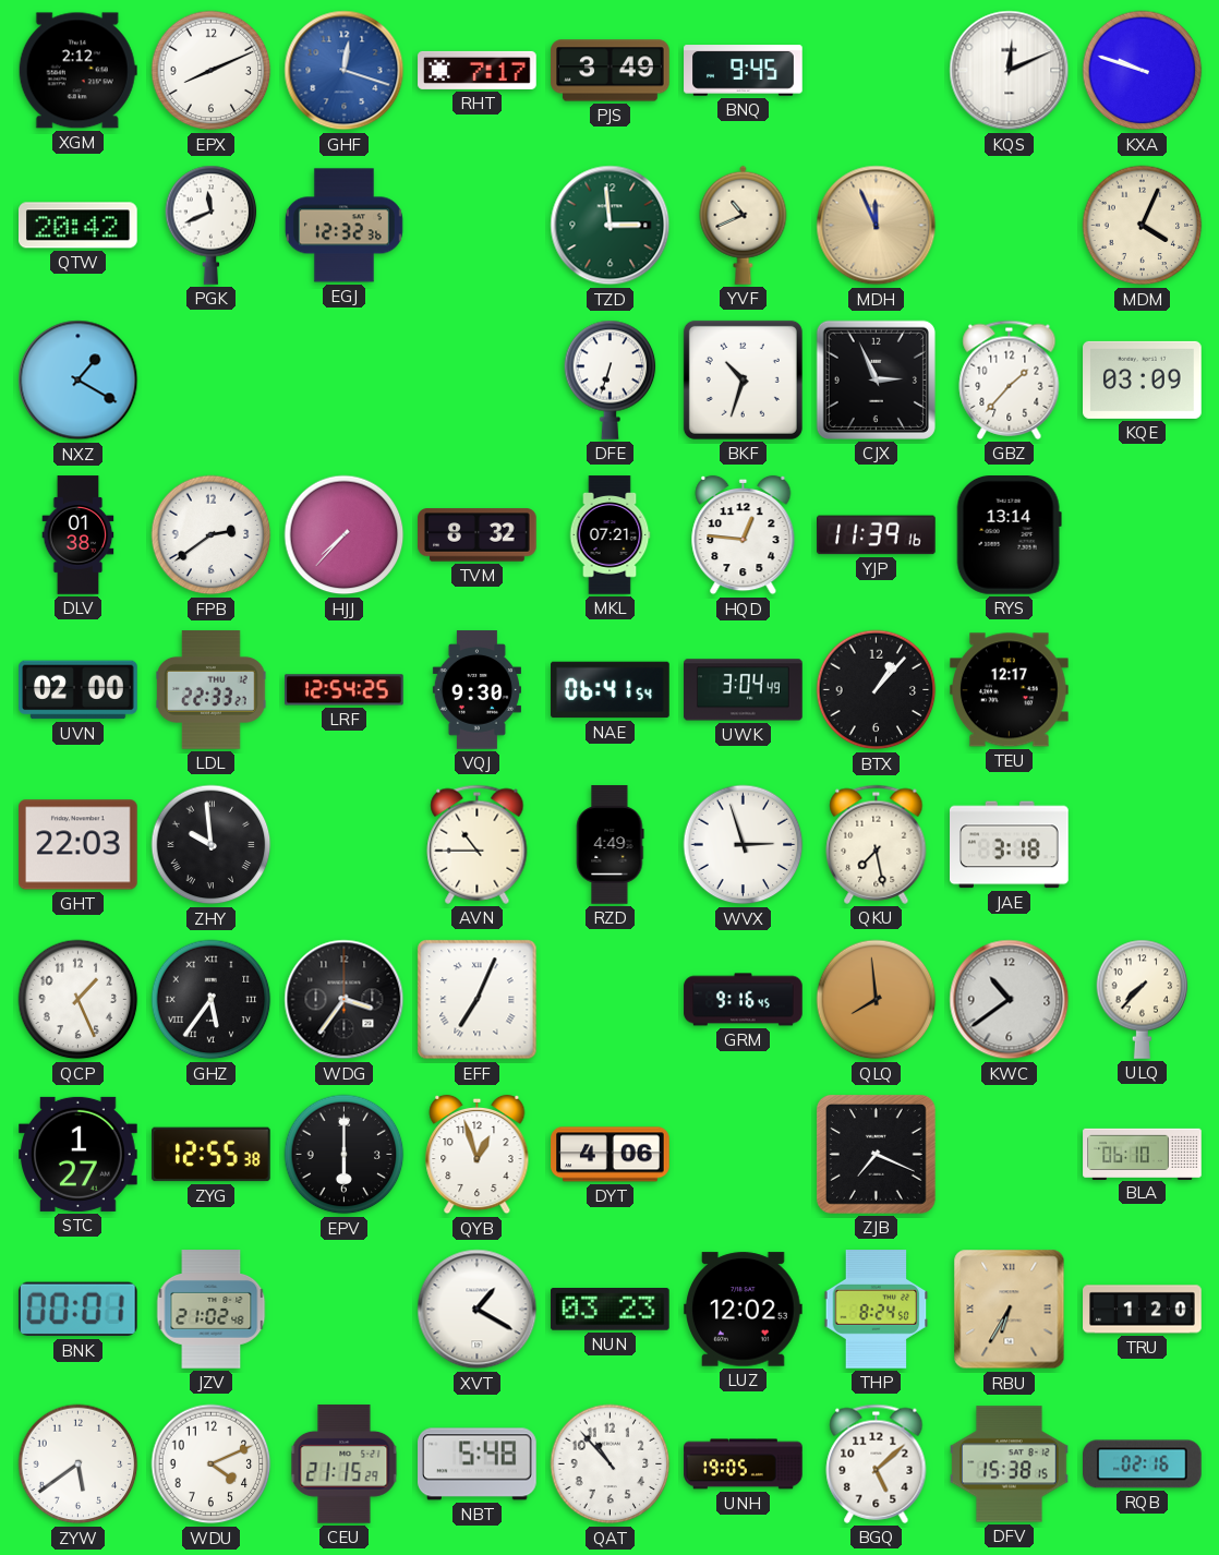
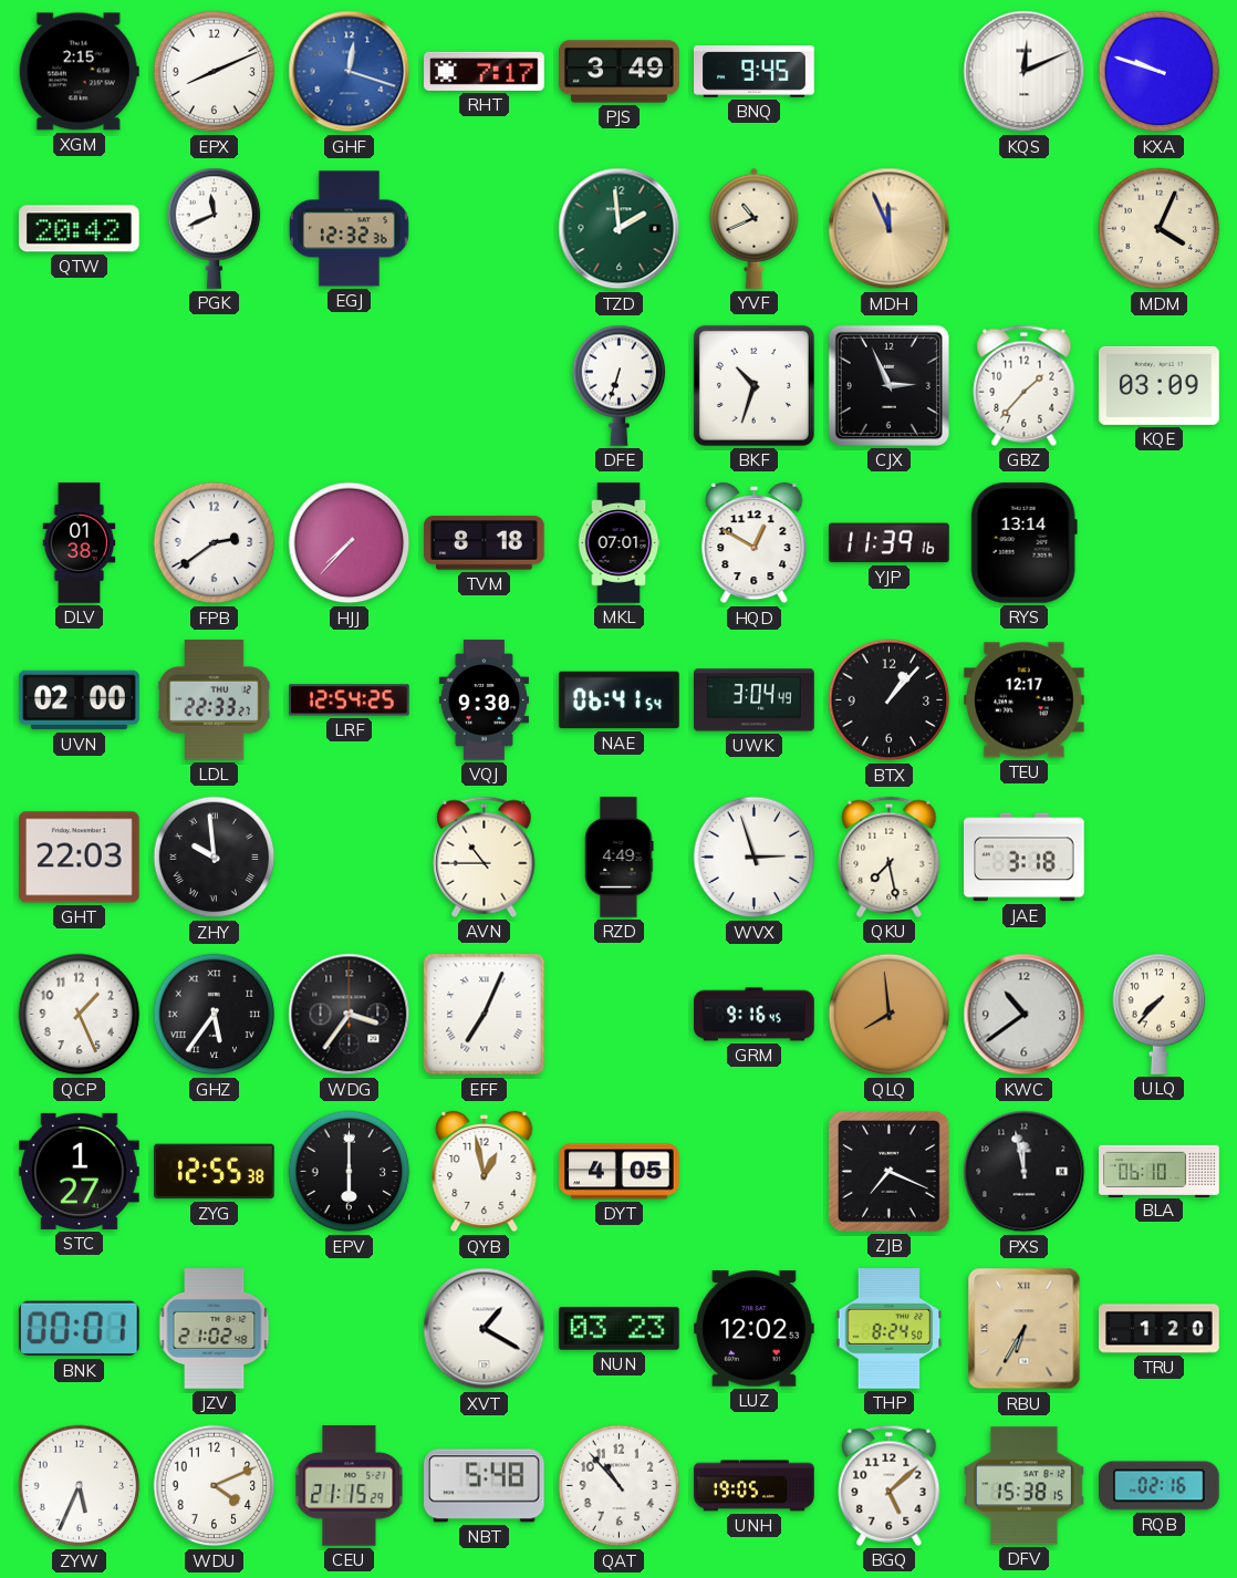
XGM: 2:12 -> 2:15
TZD: 2:59 -> 1:59
NXZ: 1:20 -> none
TVM: 8:32 -> 8:18
MKL: 07:21 -> 07:01
HQD: 12:46 -> 12:50
QYB: 12:57 -> 12:58
DYT: 4:06 -> 4:05
PXS: none -> 11:58
ZYW: 5:39 -> 5:34
